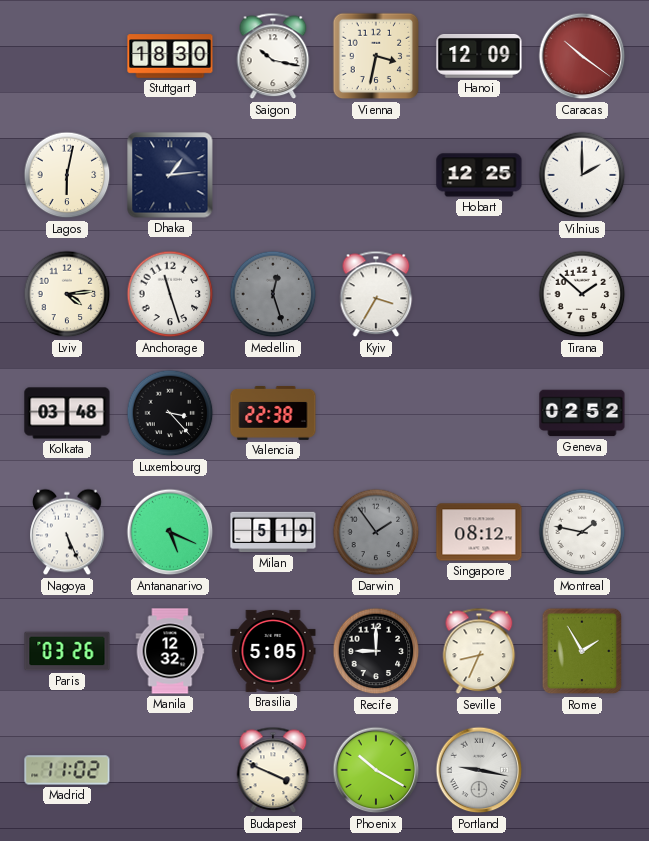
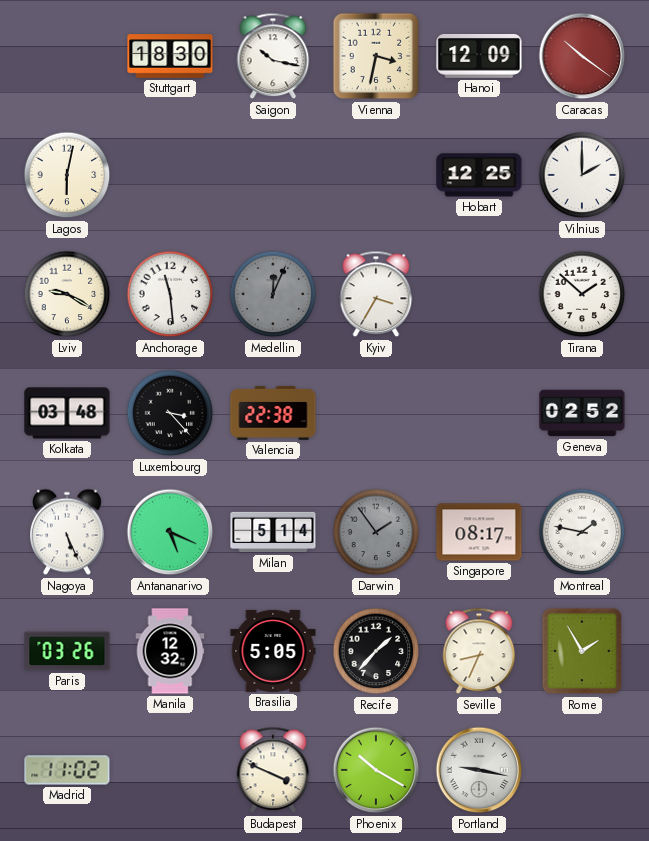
Dhaka: 1:14 -> none
Lviv: 4:14 -> 9:20
Anchorage: 11:27 -> 11:29
Medellin: 12:27 -> 12:04
Milan: 5:19 -> 5:14
Singapore: 08:12 -> 08:17
Recife: 9:00 -> 1:37
